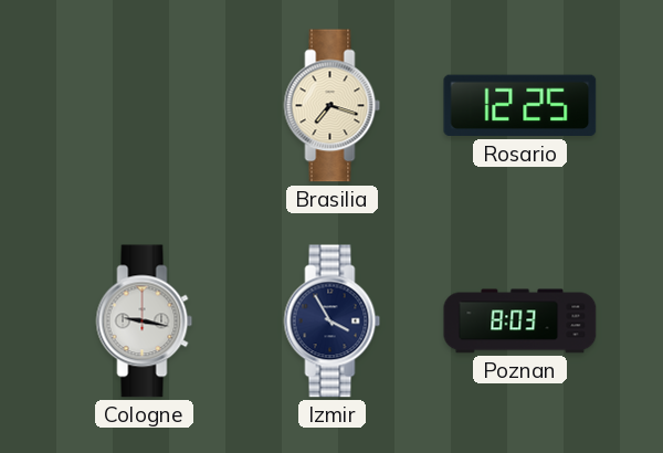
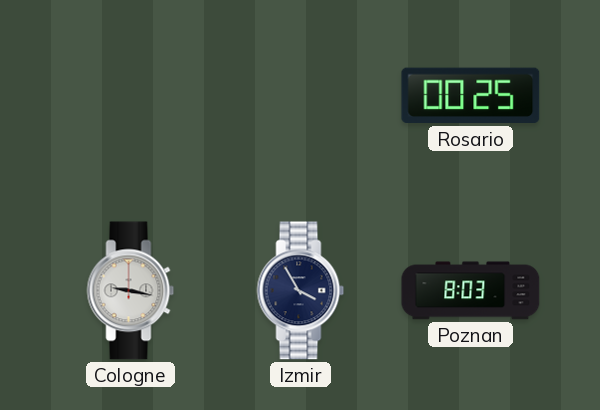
Brasilia: 7:18 -> none
Rosario: 12:25 -> 00:25
